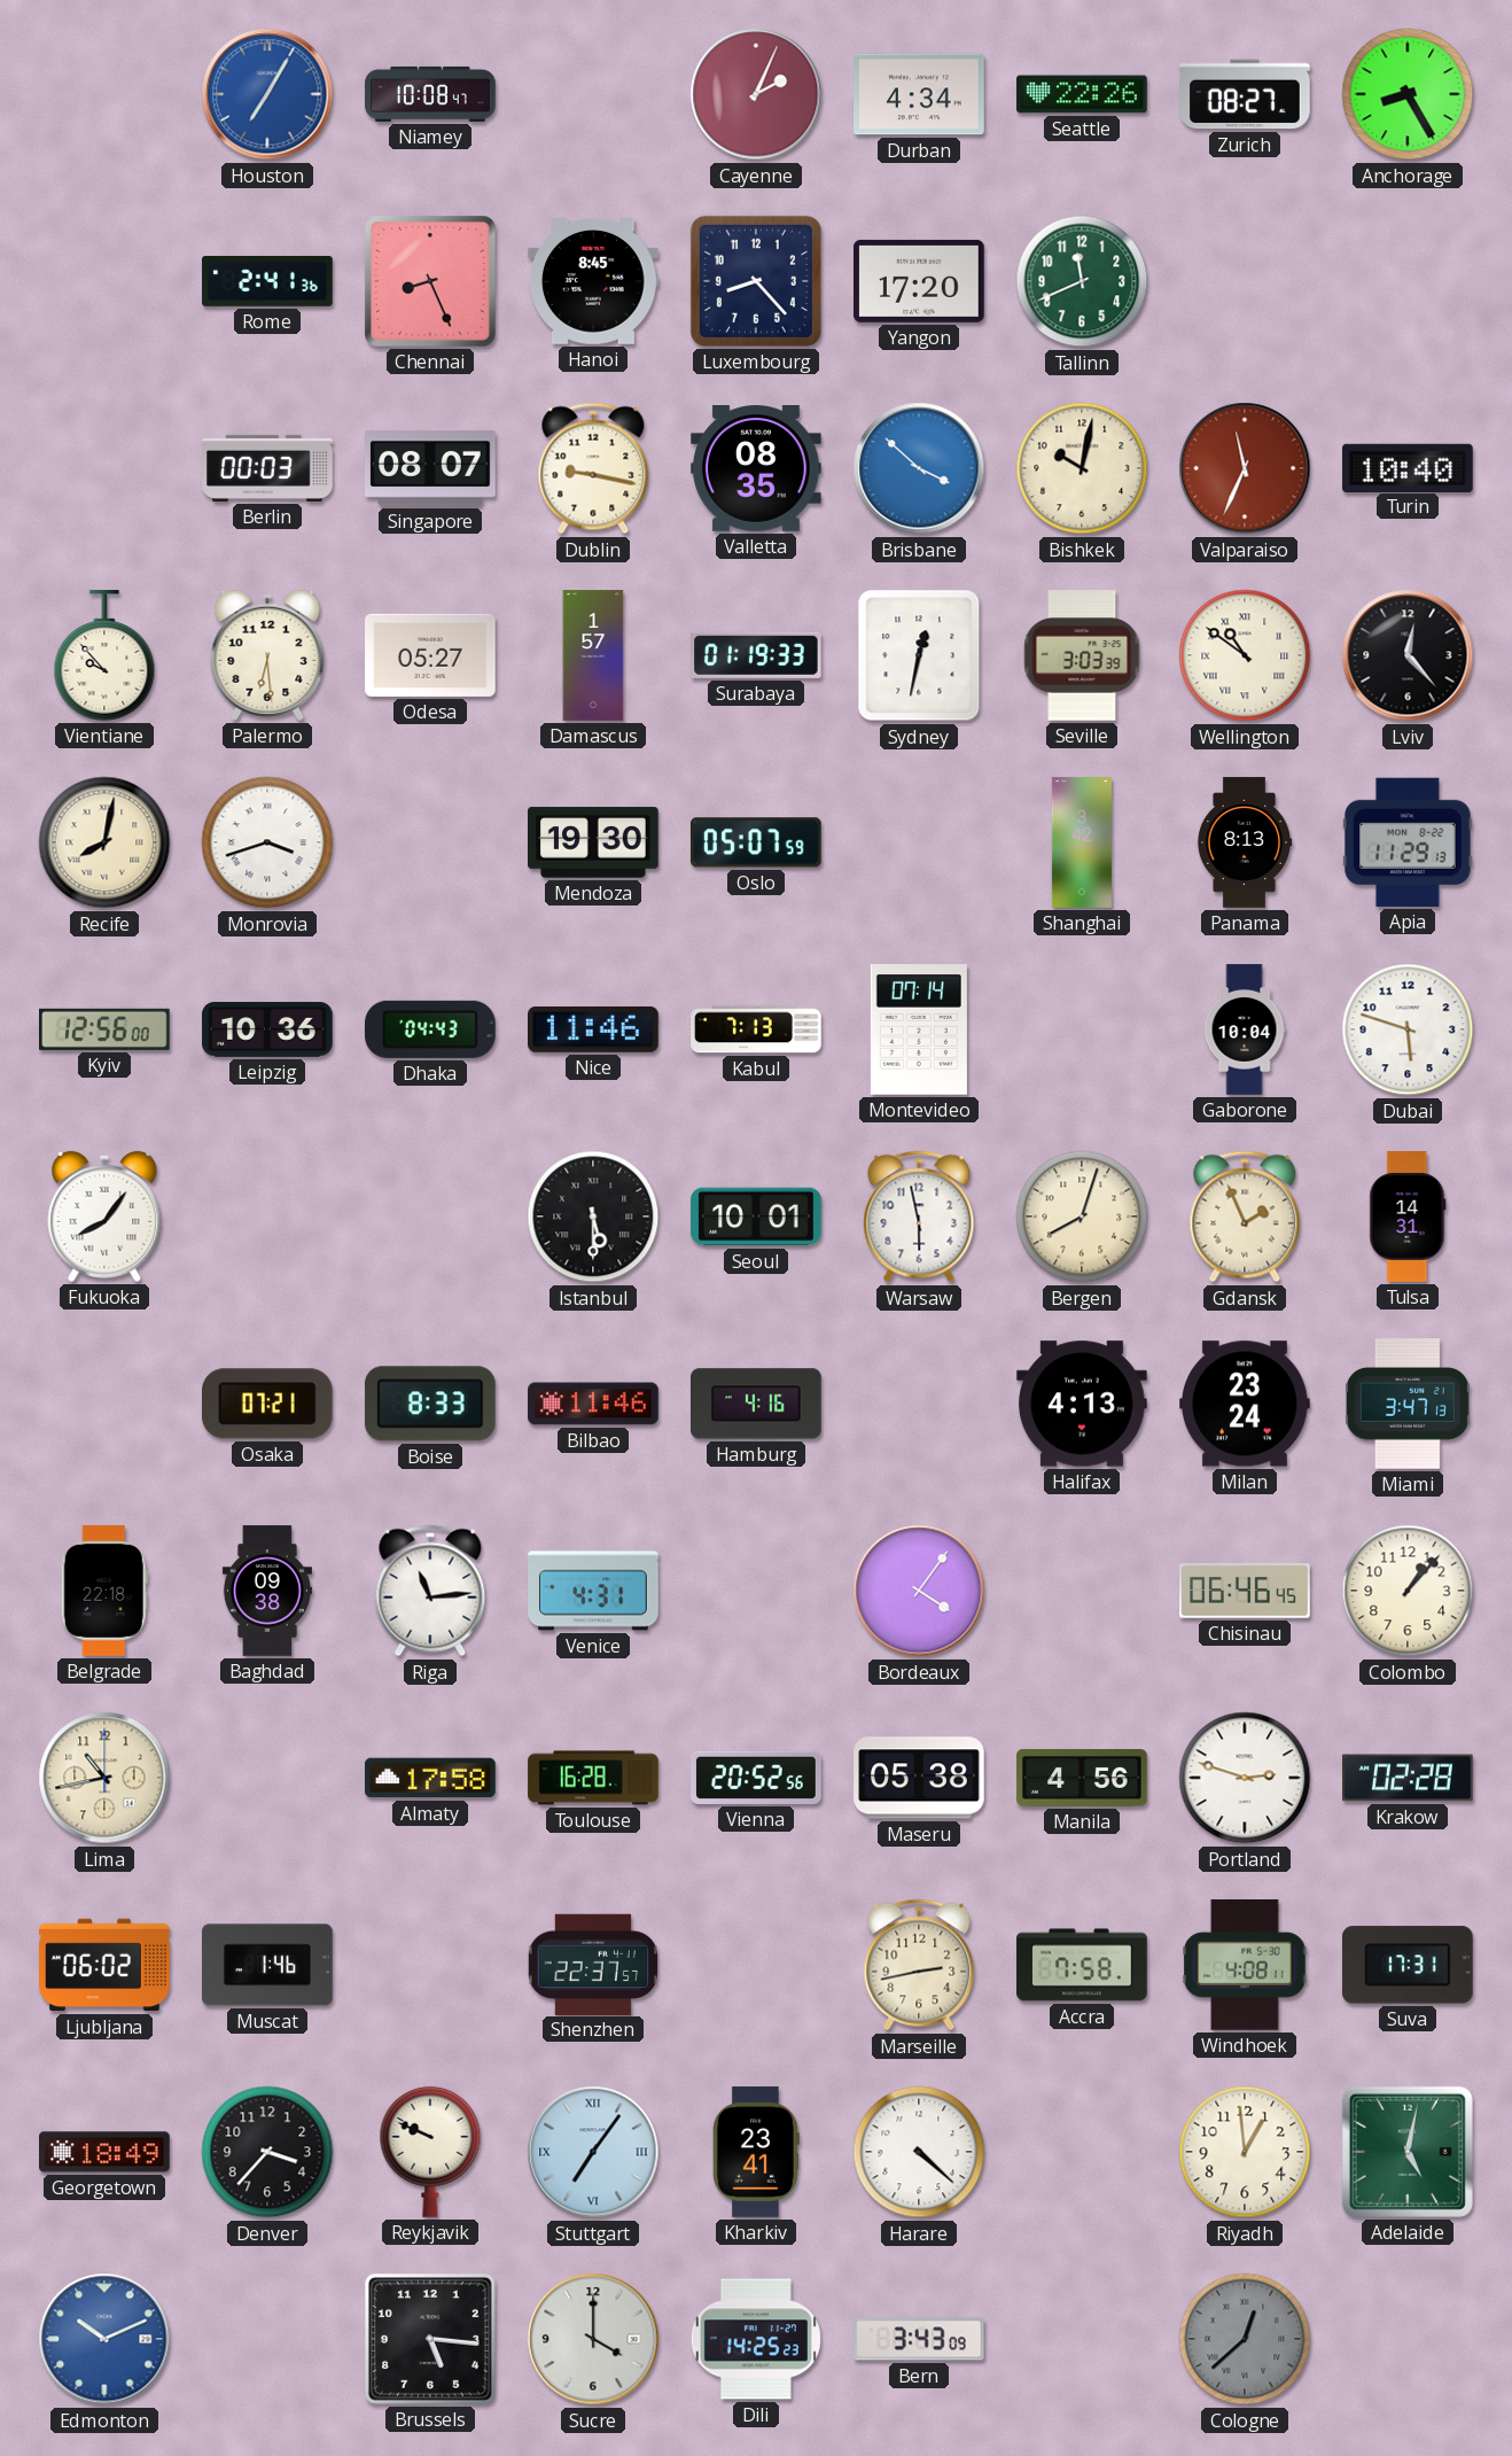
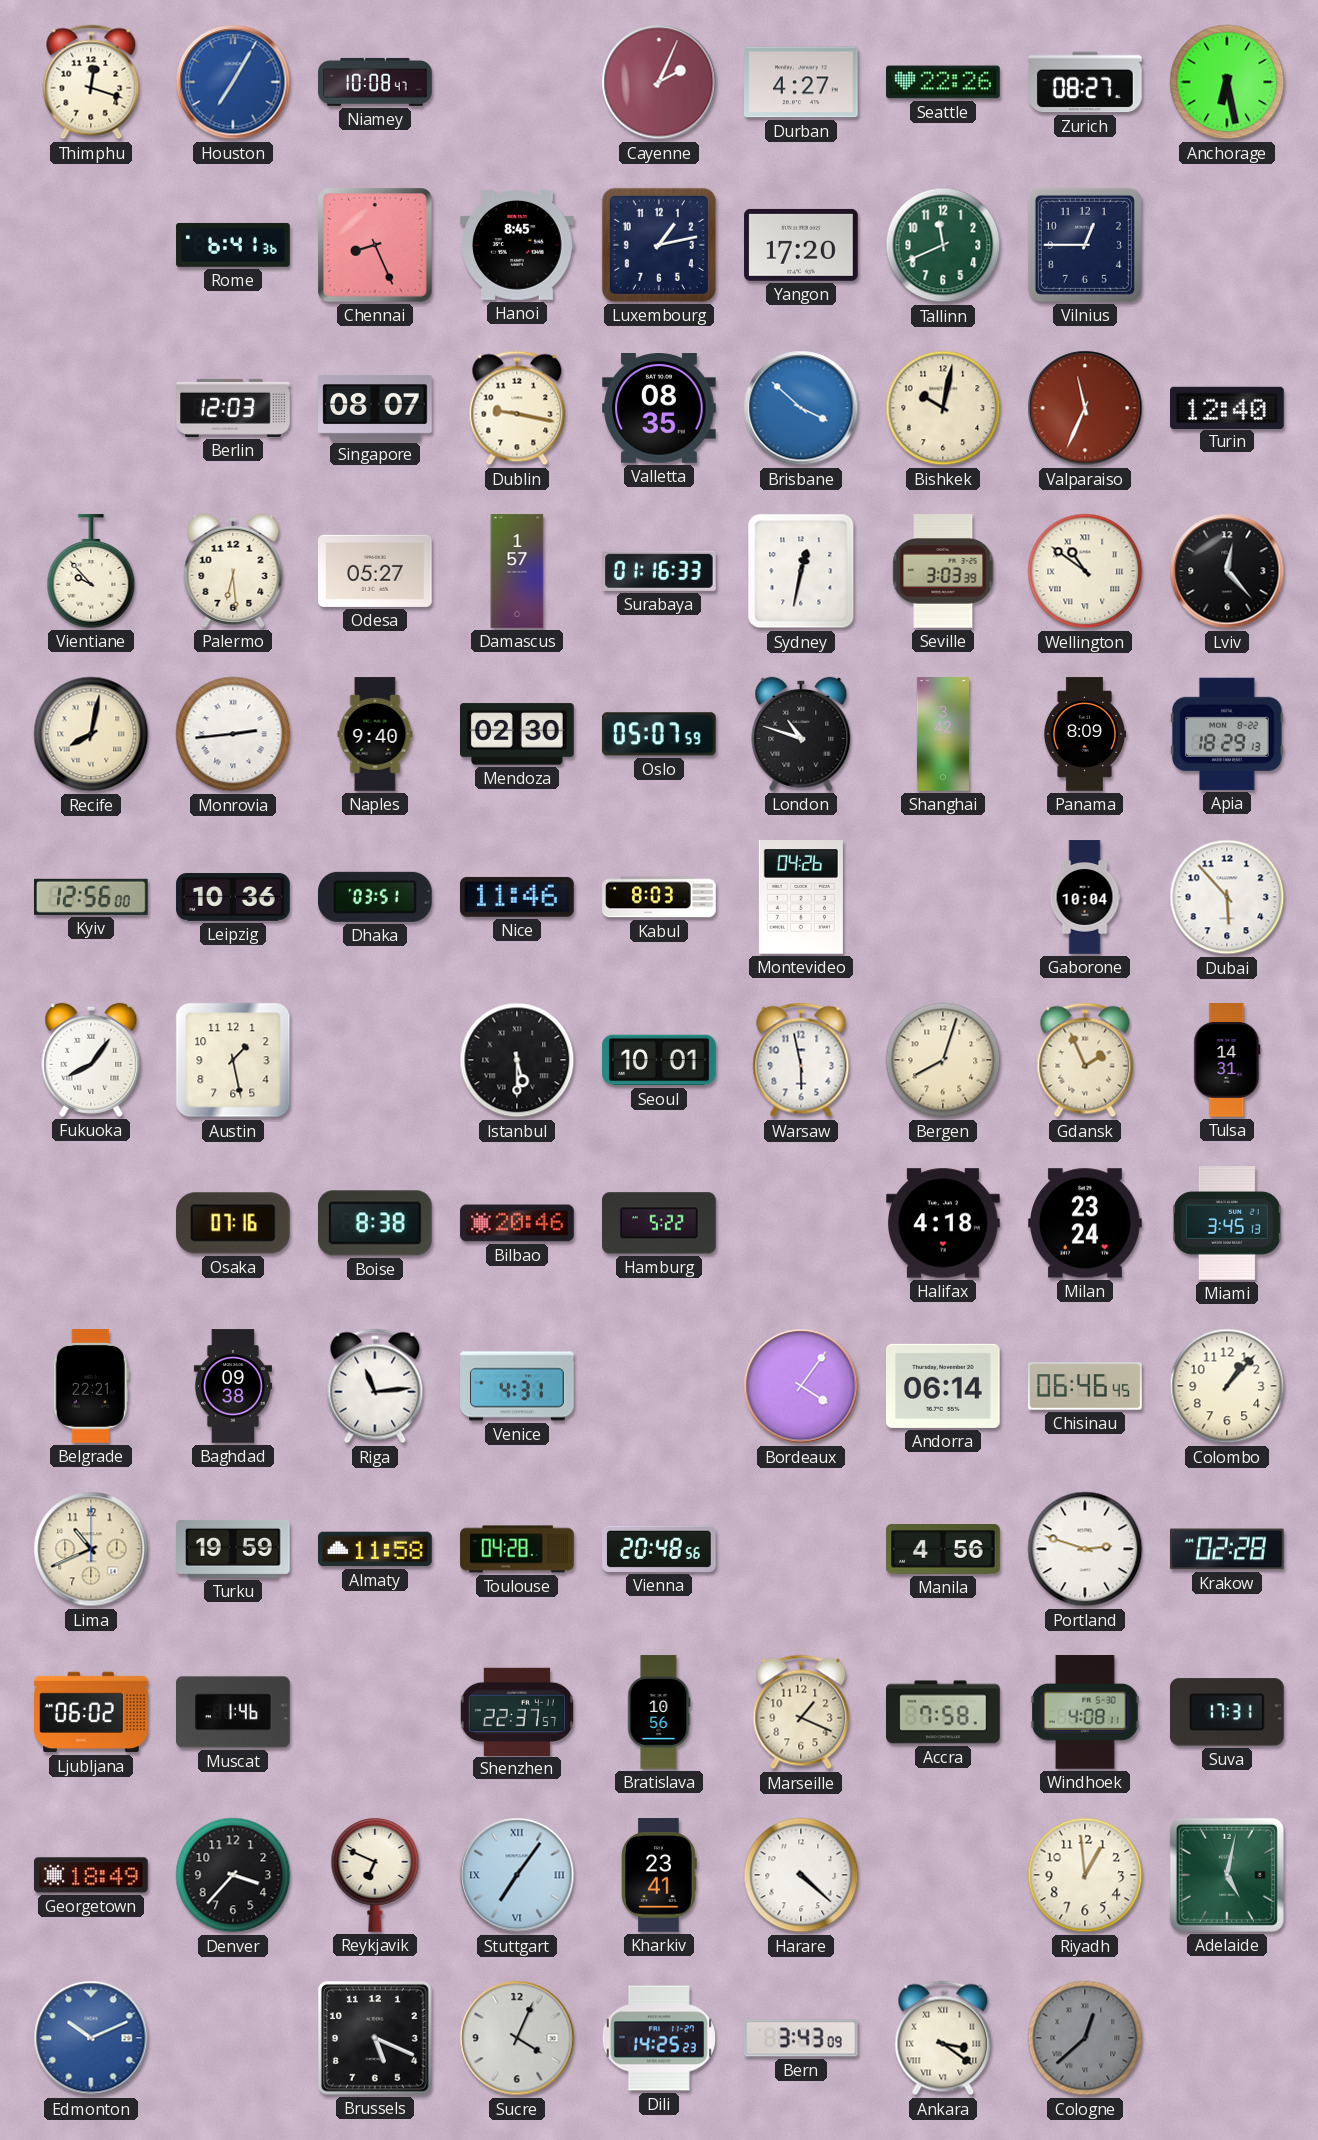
Thimphu: none -> 12:18
Durban: 4:34 -> 4:27
Anchorage: 8:25 -> 6:28
Rome: 2:41 -> 6:41
Luxembourg: 8:23 -> 1:13
Vilnius: none -> 12:45
Berlin: 00:03 -> 12:03
Turin: 10:40 -> 12:40
Surabaya: 01:19 -> 01:16
Monrovia: 3:42 -> 2:44
Naples: none -> 9:40
Mendoza: 19:30 -> 02:30
London: none -> 10:48
Panama: 8:13 -> 8:09
Apia: 11:29 -> 18:29
Dhaka: 04:43 -> 03:51
Kabul: 7:13 -> 8:03
Montevideo: 07:14 -> 04:26
Dubai: 5:48 -> 5:53
Austin: none -> 1:28
Osaka: 07:21 -> 07:16
Boise: 8:33 -> 8:38
Bilbao: 11:46 -> 20:46
Hamburg: 4:16 -> 5:22
Halifax: 4:13 -> 4:18
Miami: 3:47 -> 3:45
Belgrade: 22:18 -> 22:21
Andorra: none -> 06:14
Lima: 10:43 -> 10:41
Turku: none -> 19:59
Almaty: 17:58 -> 11:58
Toulouse: 16:28 -> 04:28
Vienna: 20:52 -> 20:48
Maseru: 05:38 -> none
Bratislava: none -> 10:56
Marseille: 2:43 -> 1:19
Reykjavik: 9:49 -> 6:49
Brussels: 5:16 -> 5:19
Sucre: 4:00 -> 4:04
Ankara: none -> 3:21
